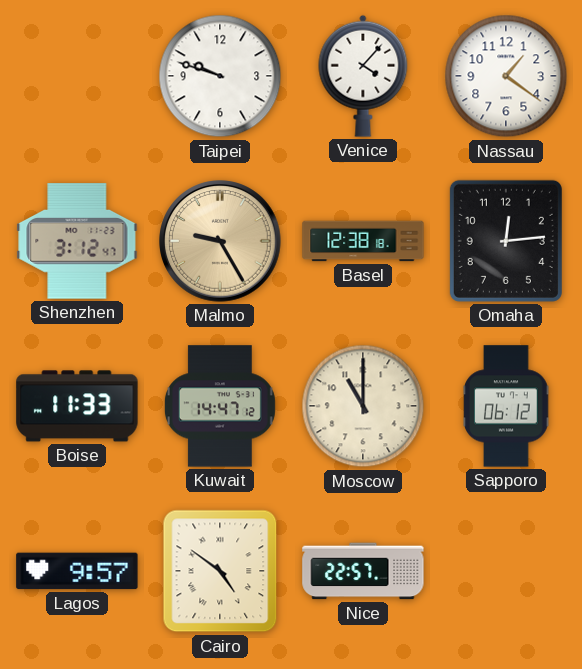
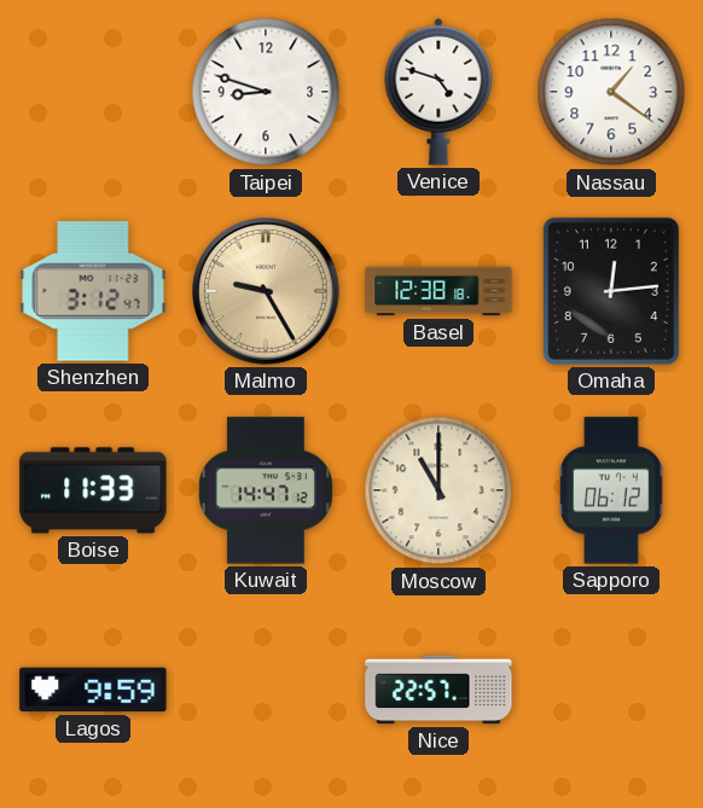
Taipei: 9:48 -> 8:48
Venice: 4:07 -> 4:48
Lagos: 9:57 -> 9:59
Cairo: 4:51 -> none
